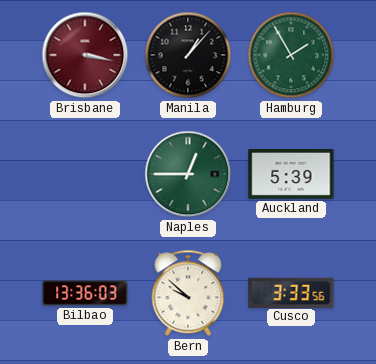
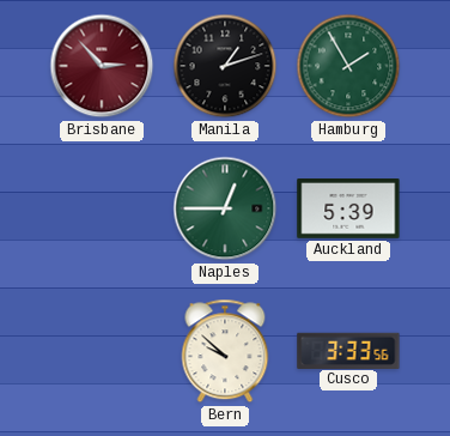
Brisbane: 3:17 -> 2:53
Manila: 1:07 -> 1:12
Bilbao: 13:36 -> none
